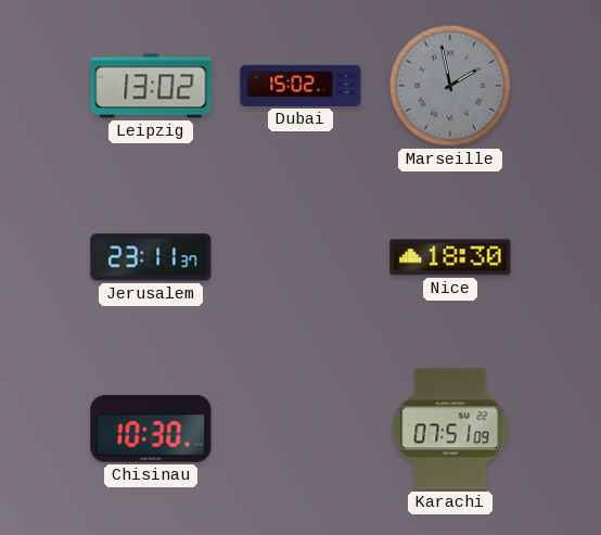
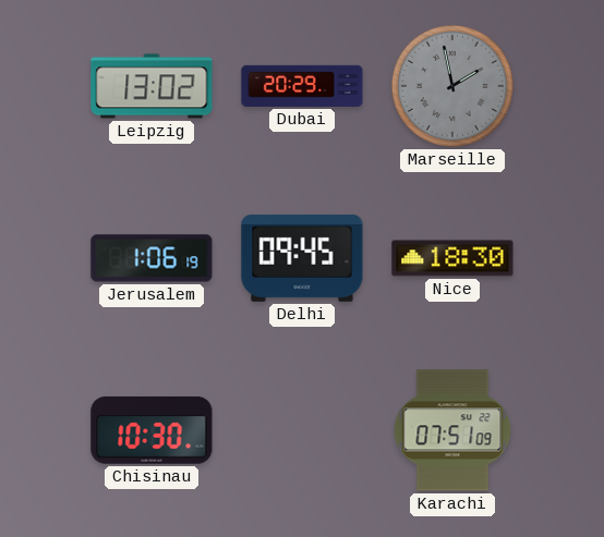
Dubai: 15:02 -> 20:29
Jerusalem: 23:11 -> 1:06
Delhi: none -> 09:45
